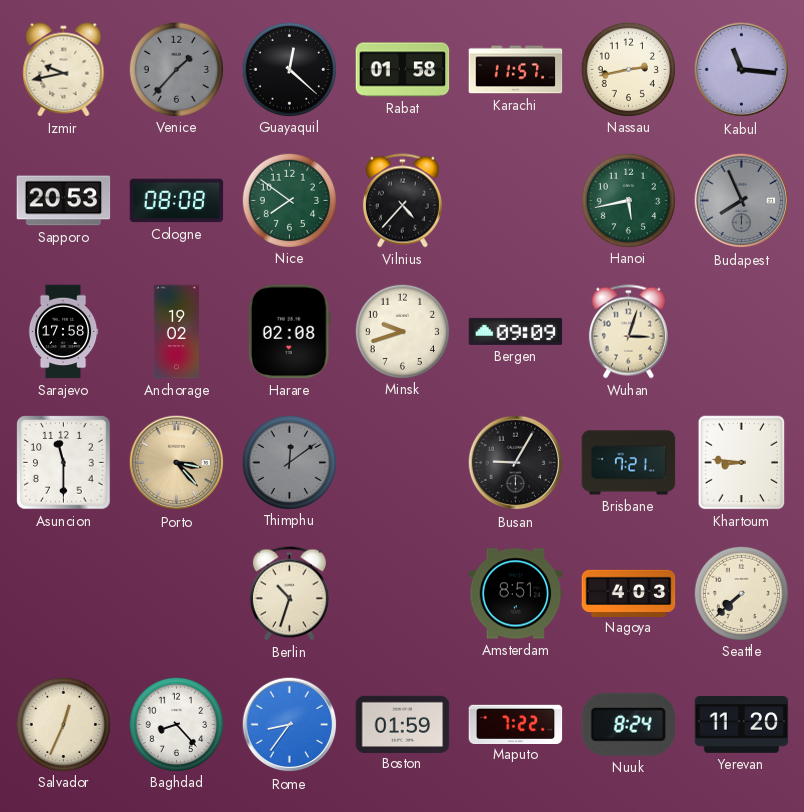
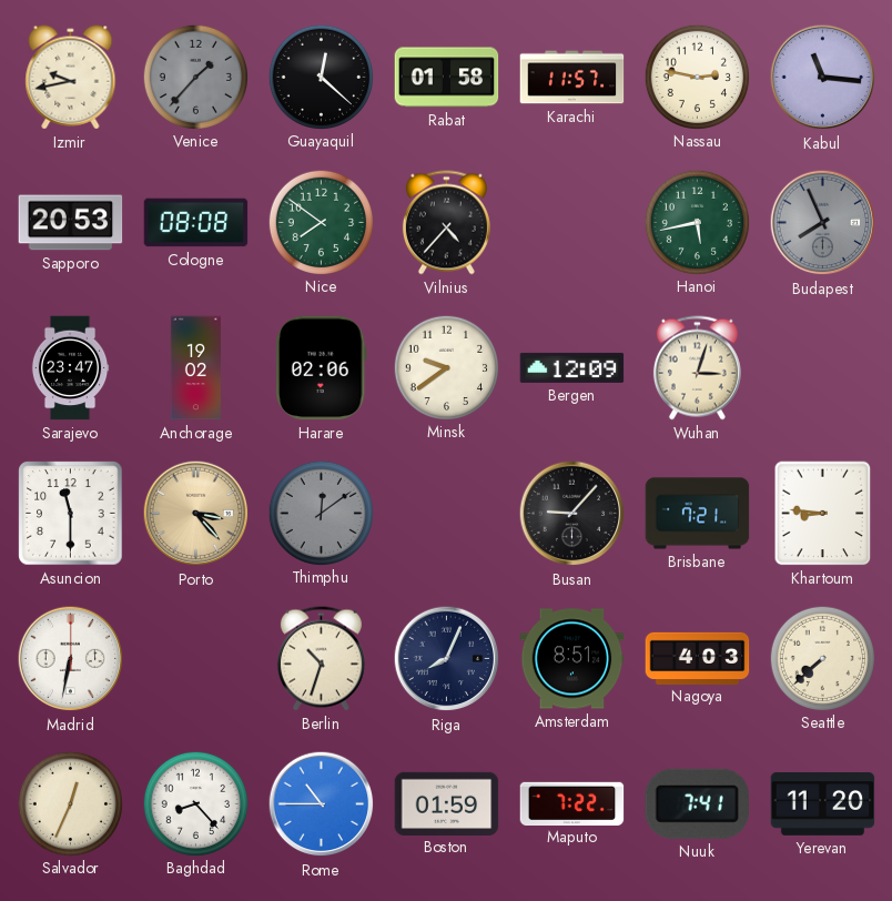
Nassau: 2:43 -> 2:47
Sarajevo: 17:58 -> 23:47
Harare: 02:08 -> 02:06
Minsk: 9:42 -> 9:39
Bergen: 09:09 -> 12:09
Busan: 9:05 -> 9:07
Madrid: none -> 6:32
Riga: none -> 8:04
Rome: 8:36 -> 10:45
Nuuk: 8:24 -> 7:41
